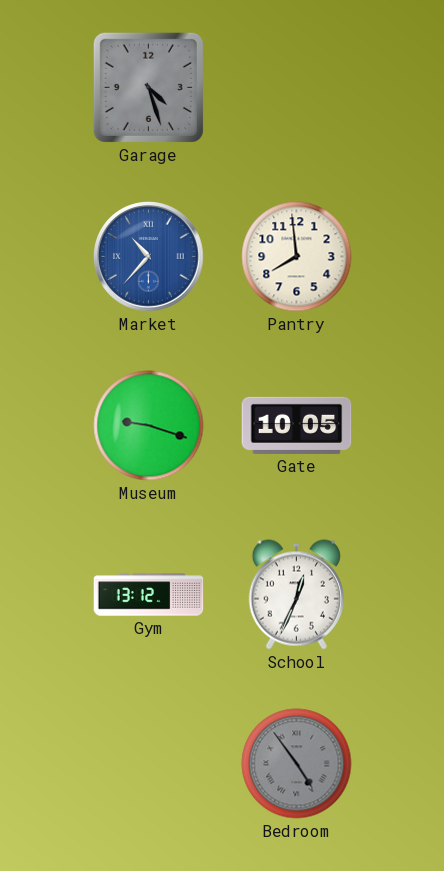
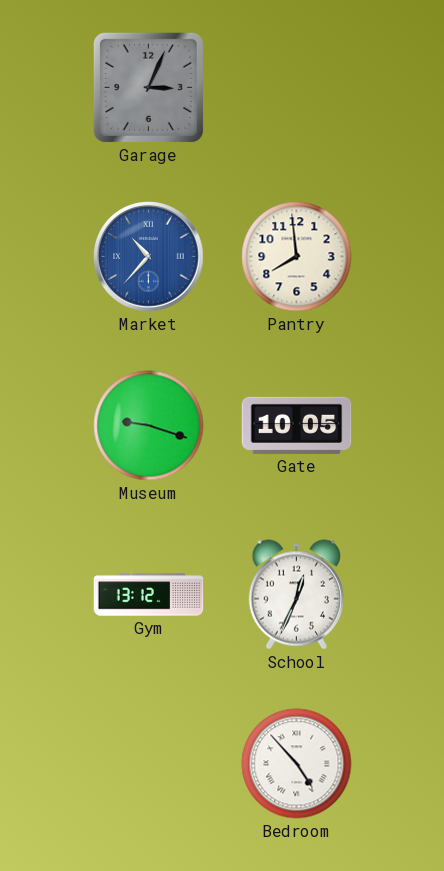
Garage: 4:27 -> 3:04
Bedroom: 4:54 -> 4:53
Bedroom dial: grey -> white
